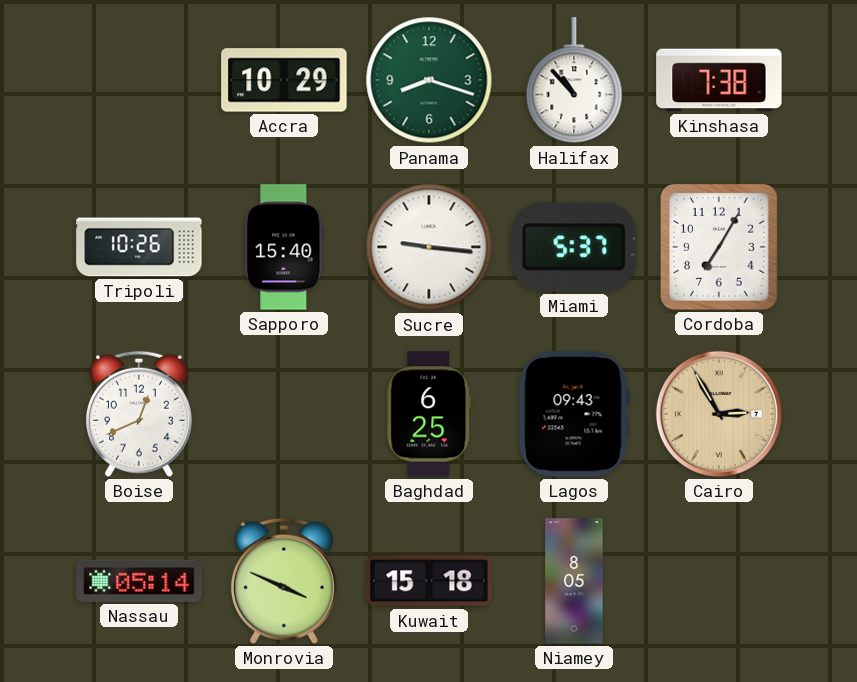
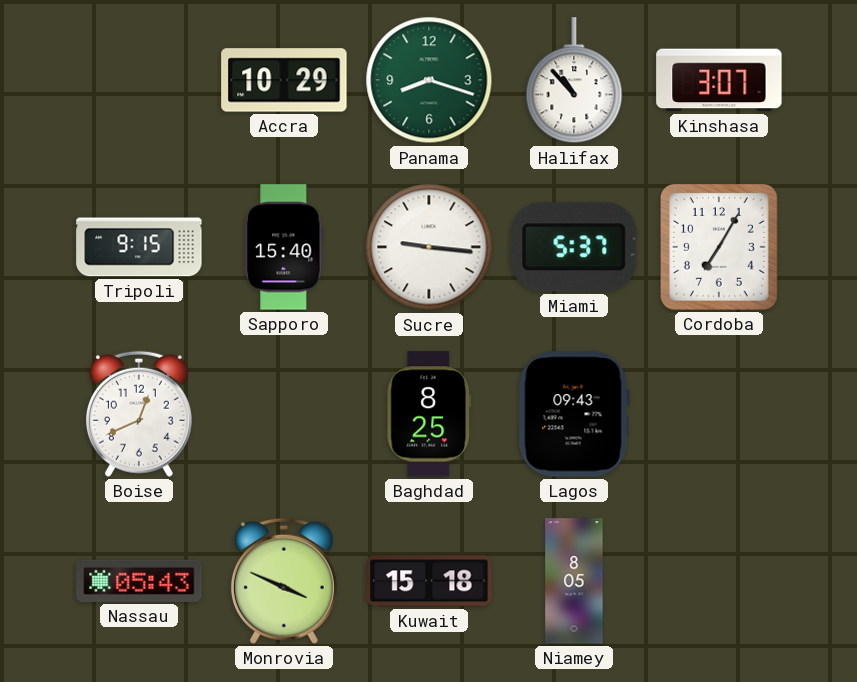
Kinshasa: 7:38 -> 3:07
Tripoli: 10:26 -> 9:15
Baghdad: 6:25 -> 8:25
Cairo: 2:55 -> none
Nassau: 05:14 -> 05:43
